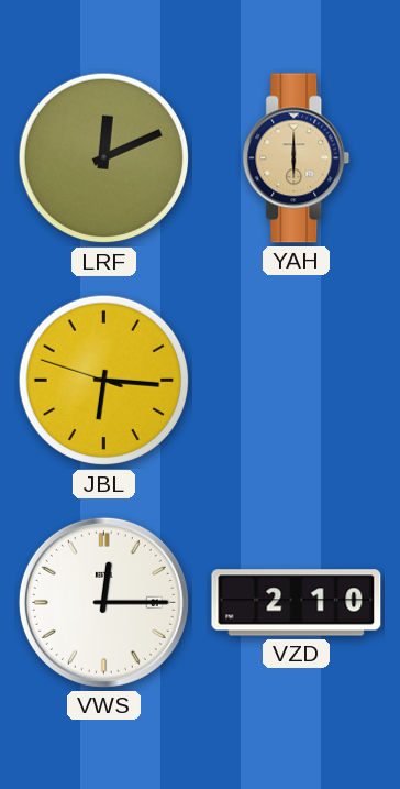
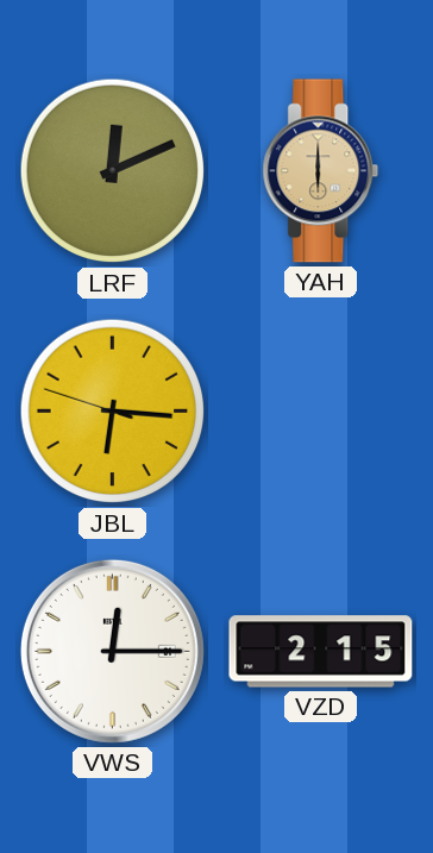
VZD: 2:10 -> 2:15
